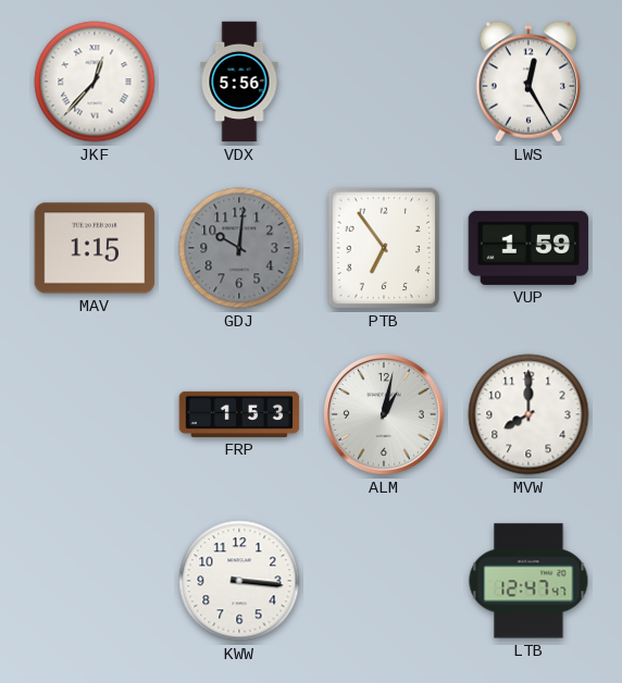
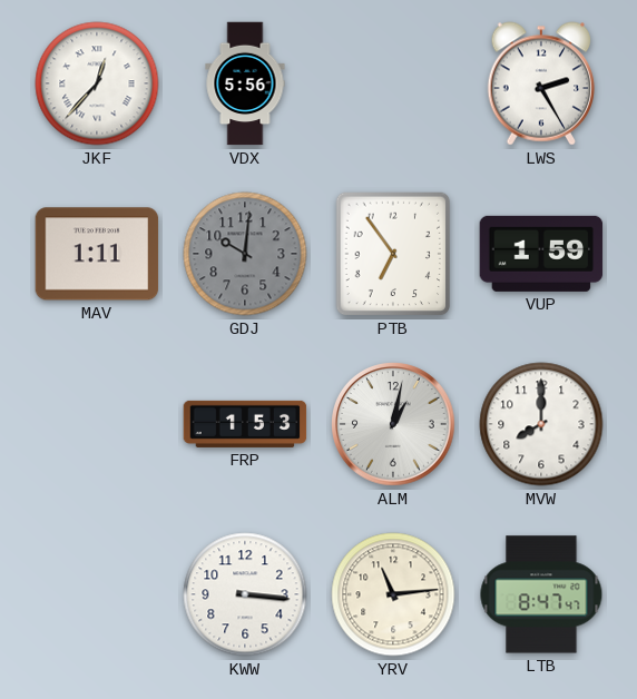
LWS: 12:25 -> 2:25
MAV: 1:15 -> 1:11
YRV: none -> 11:14
LTB: 12:47 -> 8:47
